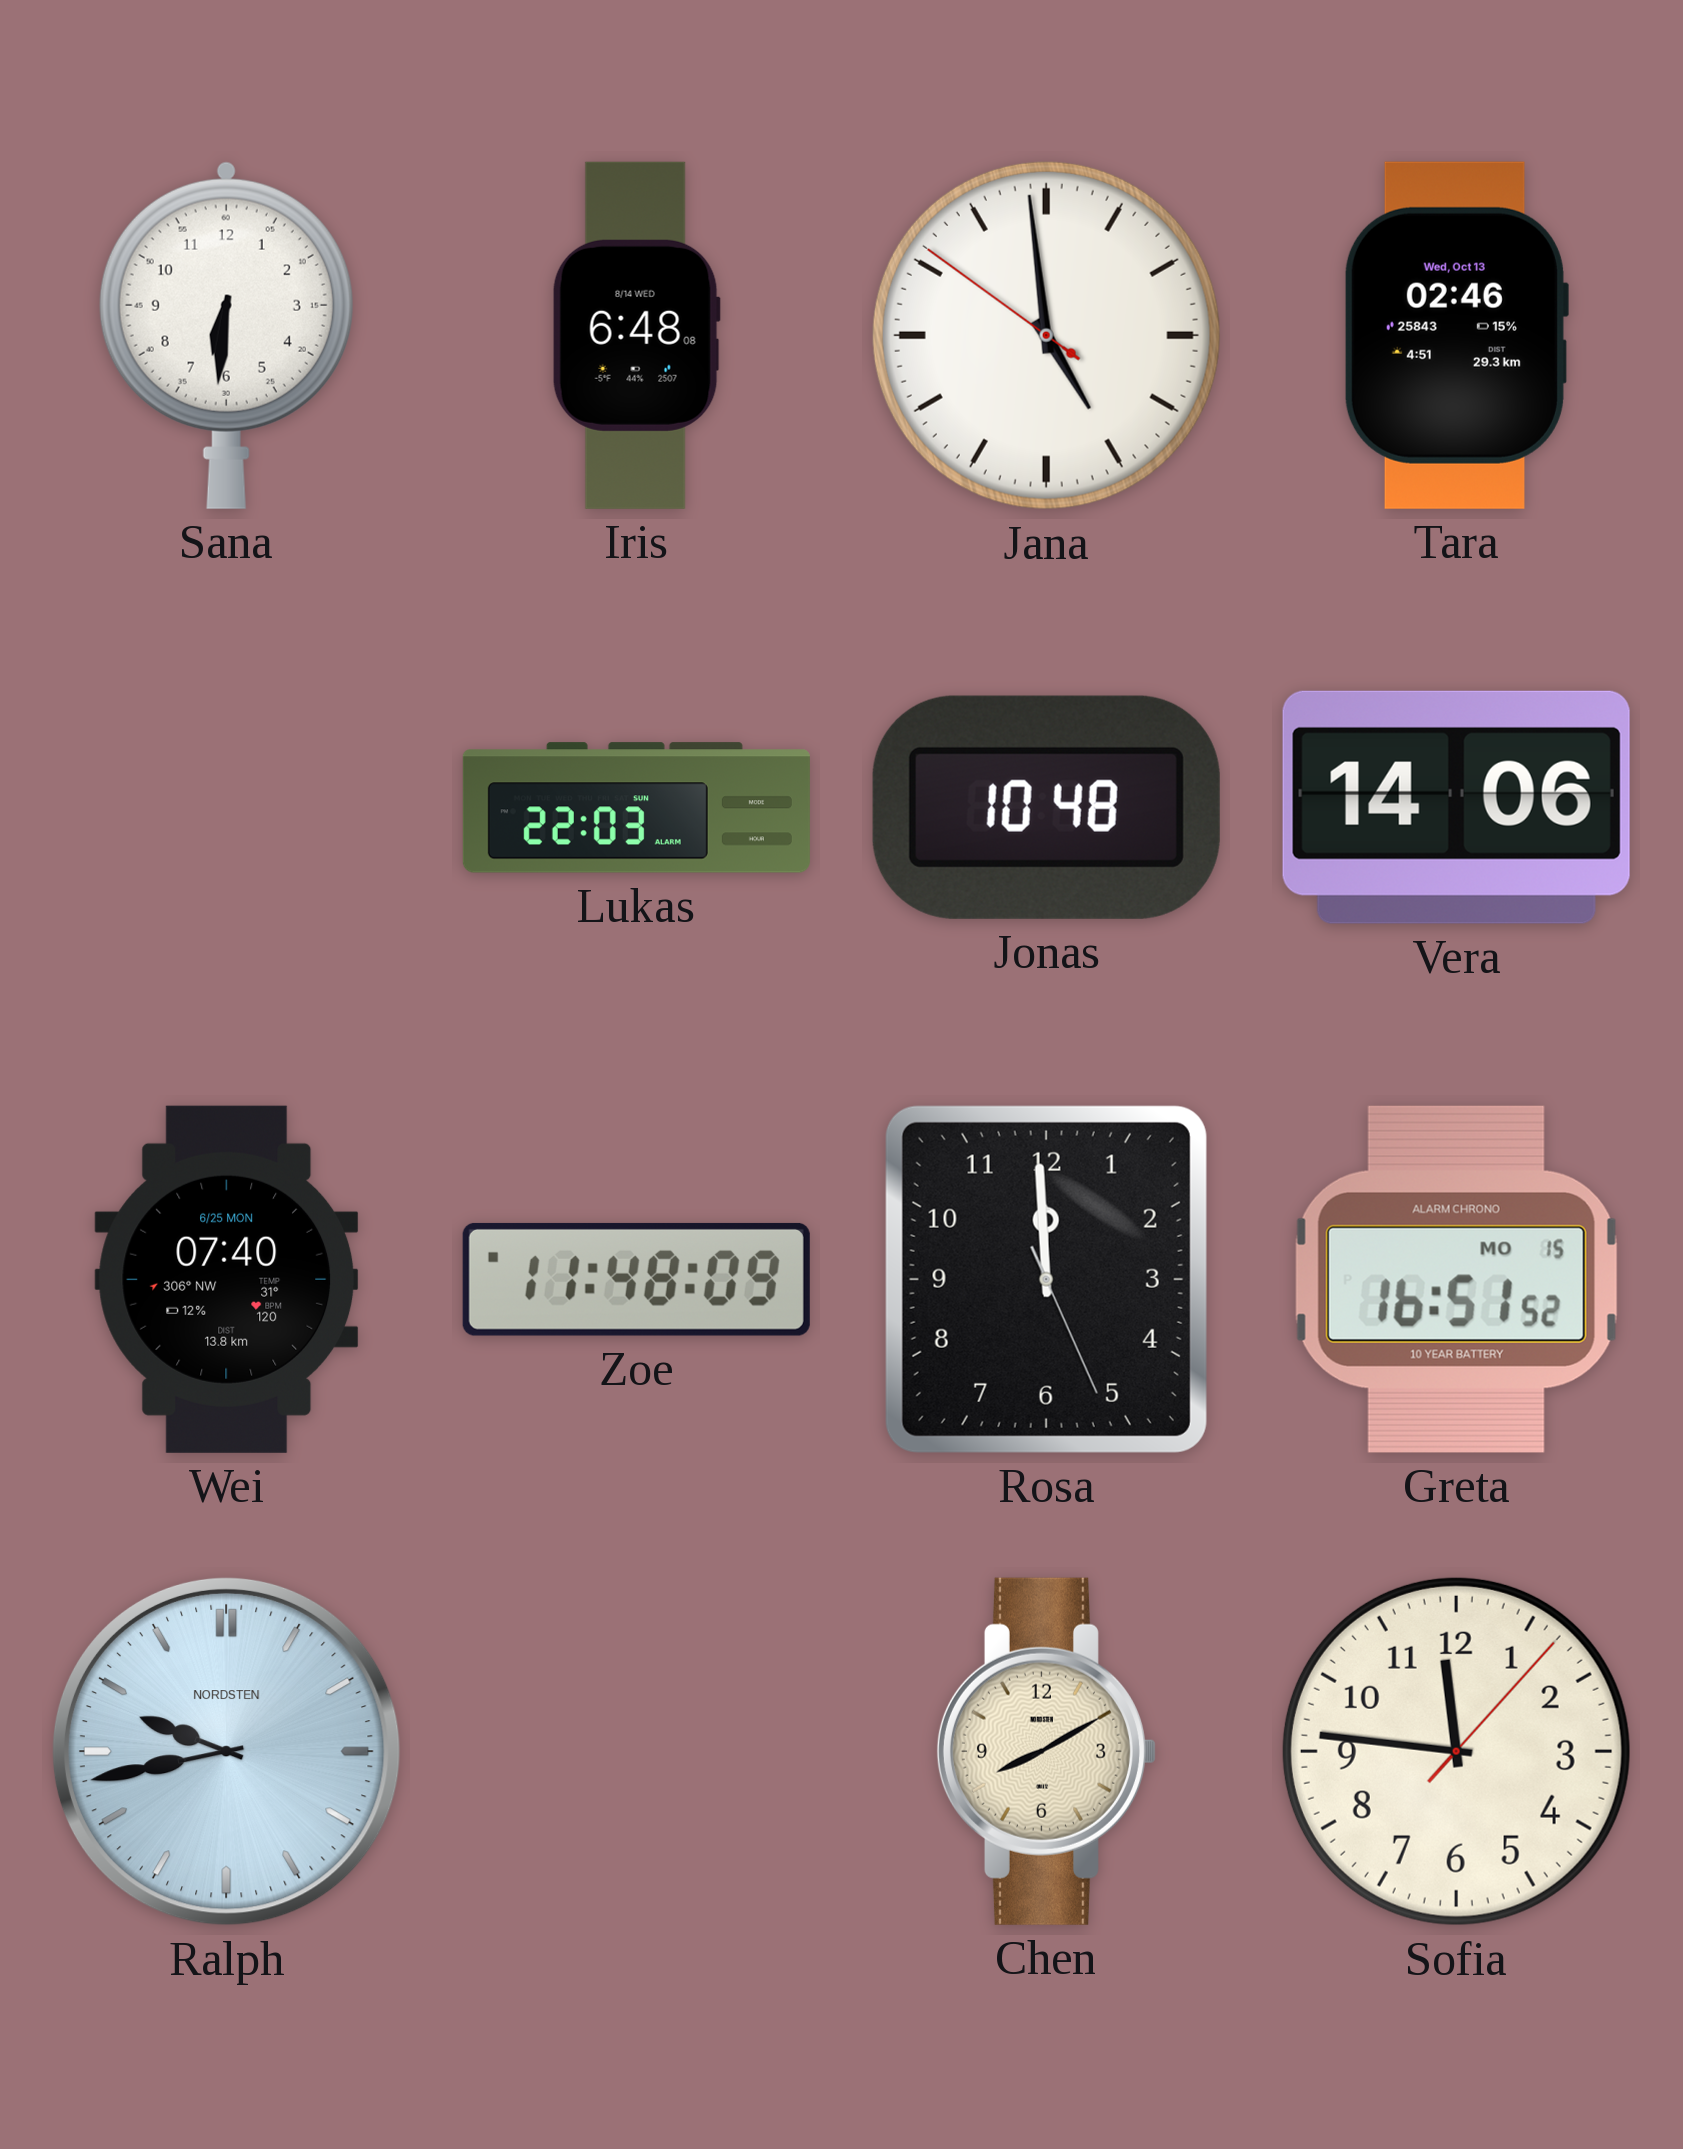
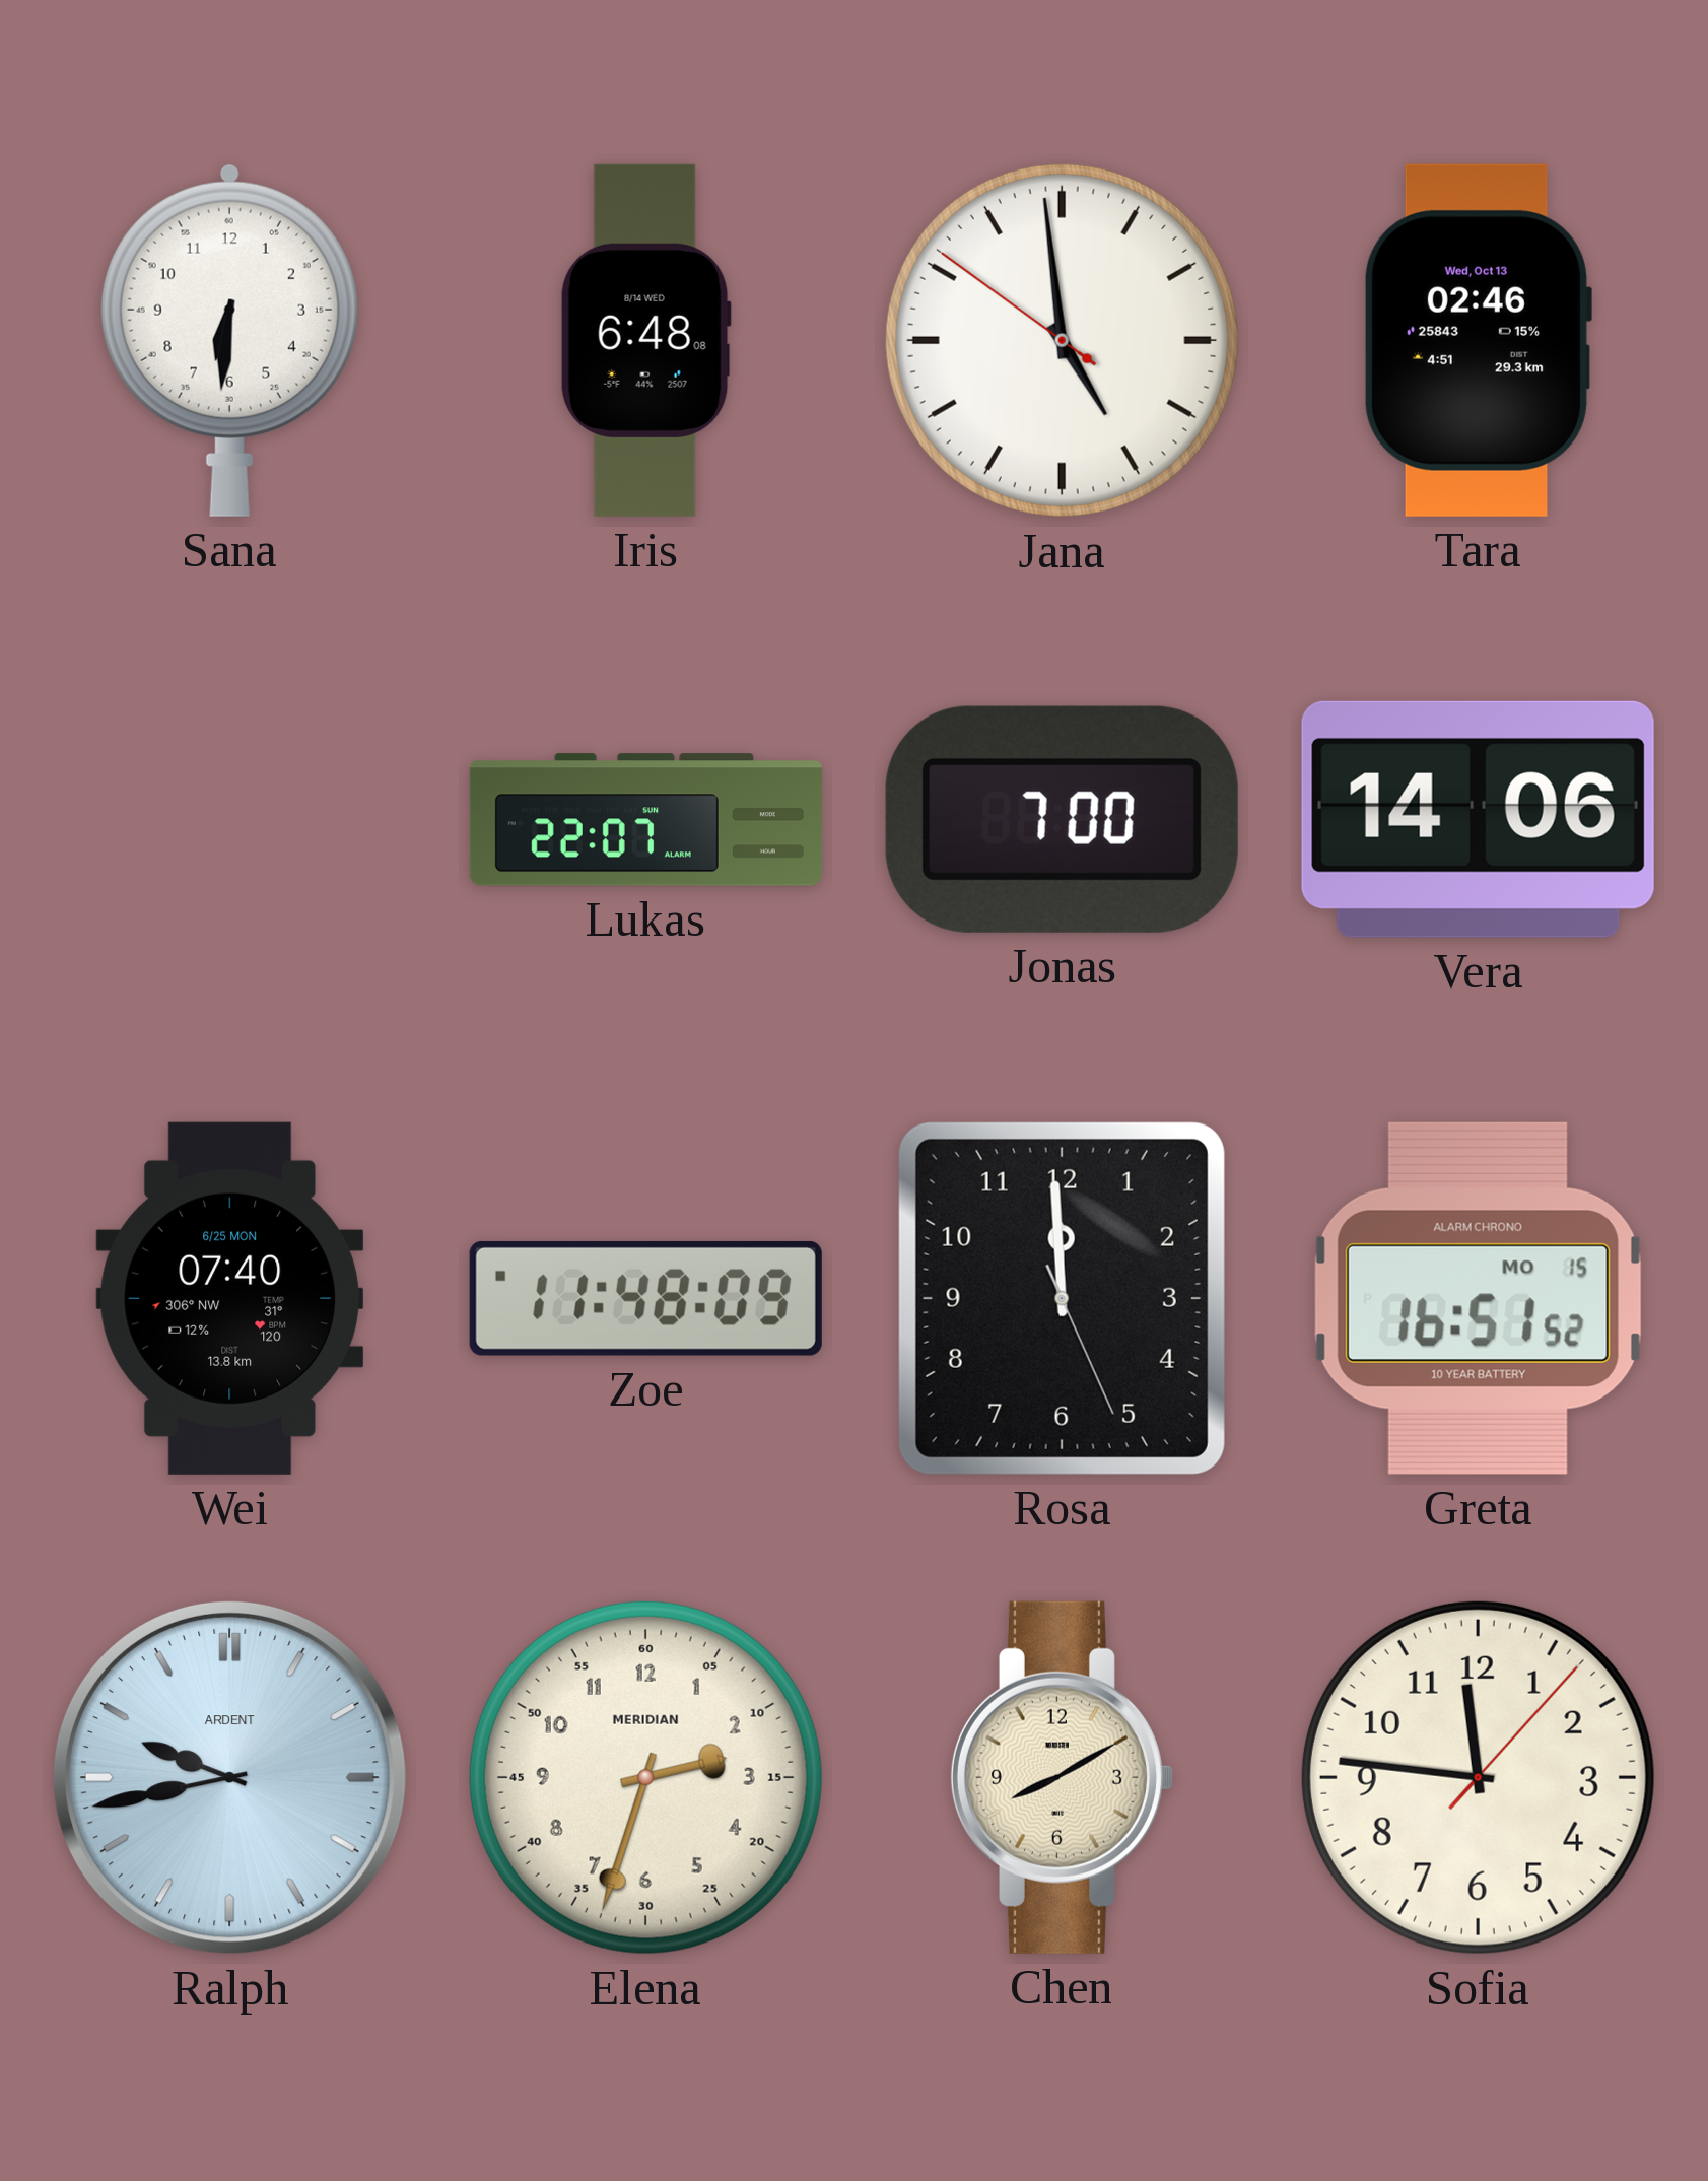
Lukas: 22:03 -> 22:07
Jonas: 10:48 -> 7:00
Ralph brand: NORDSTEN -> ARDENT
Elena: none -> 2:33
